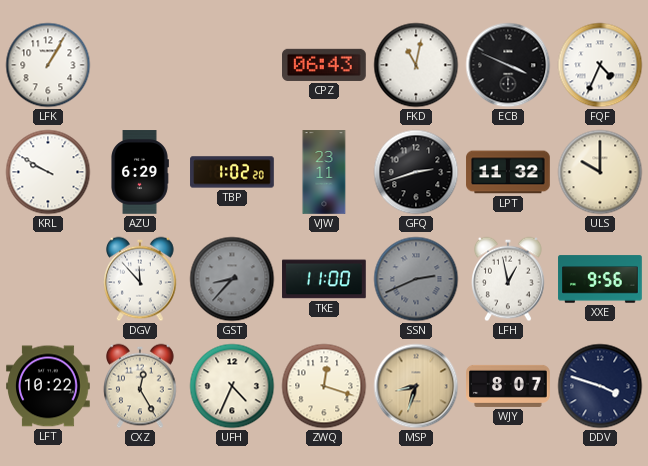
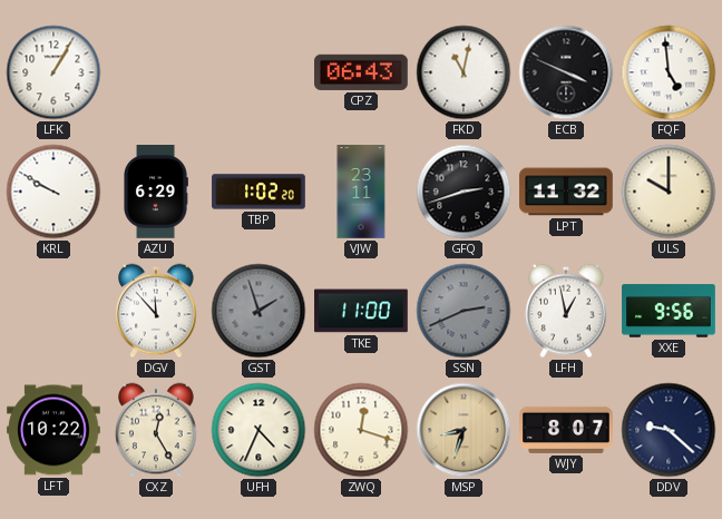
FQF: 4:34 -> 4:59
GST: 8:37 -> 1:57
DDV: 3:48 -> 9:22
